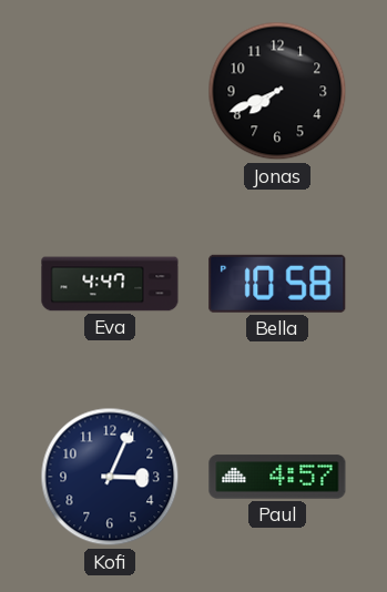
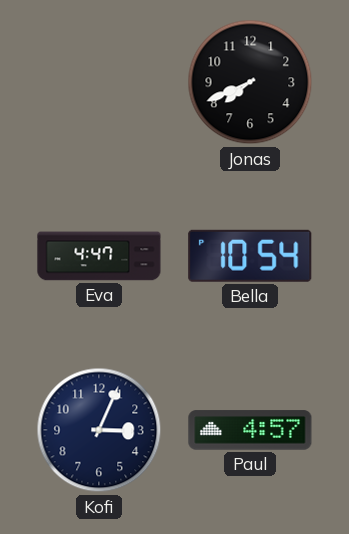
Bella: 10:58 -> 10:54
